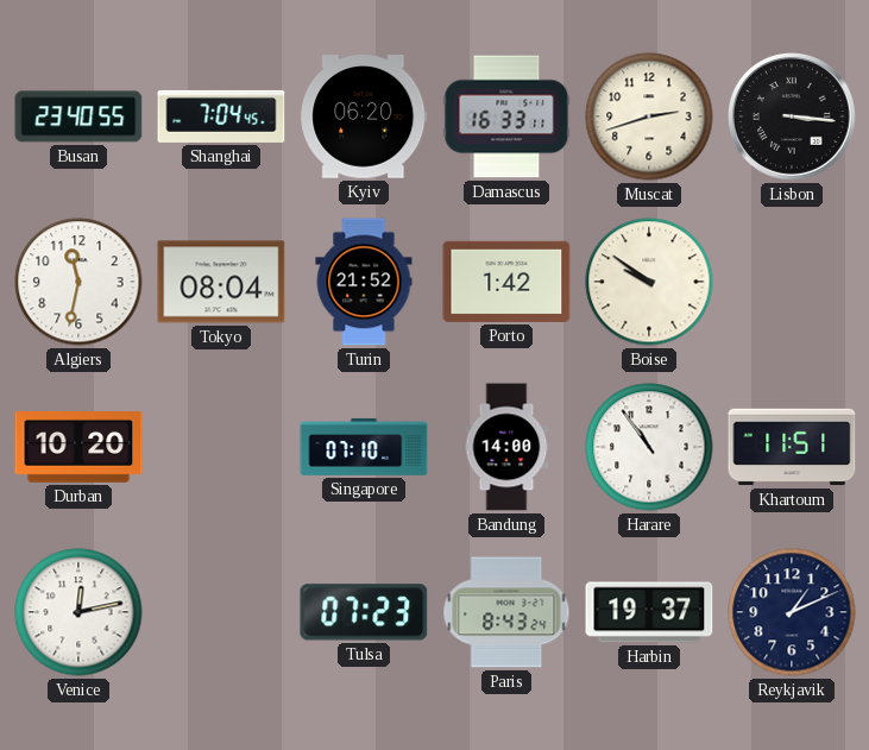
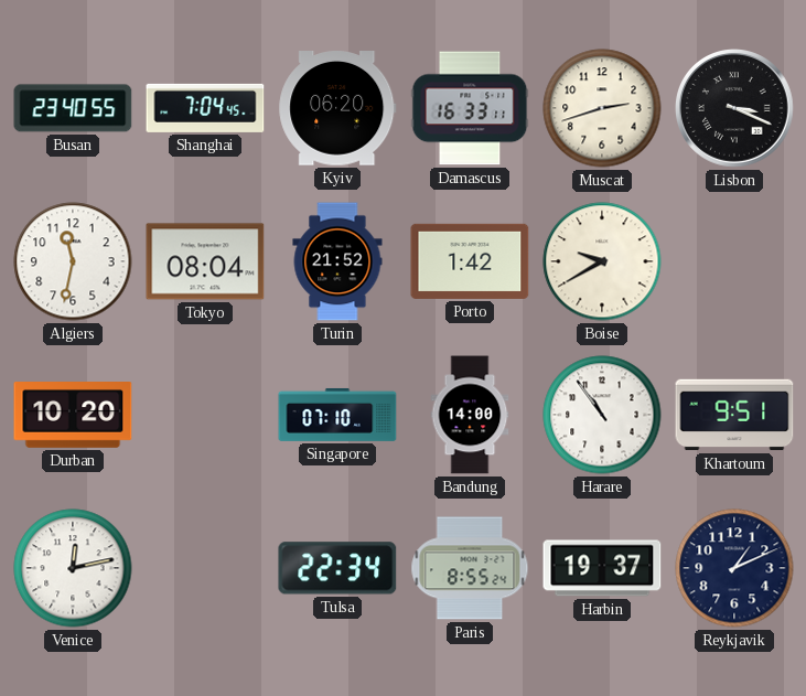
Lisbon: 3:16 -> 3:19
Boise: 9:51 -> 9:40
Khartoum: 11:51 -> 9:51
Tulsa: 07:23 -> 22:34
Paris: 8:43 -> 8:55
